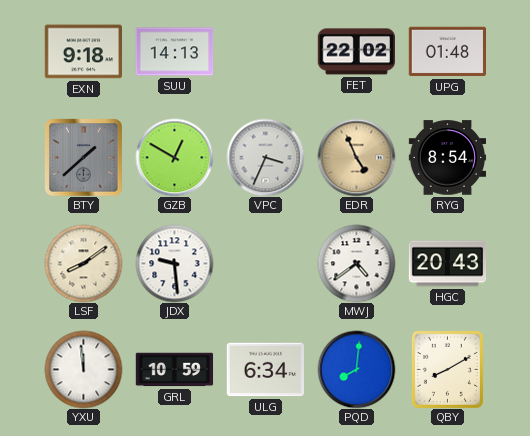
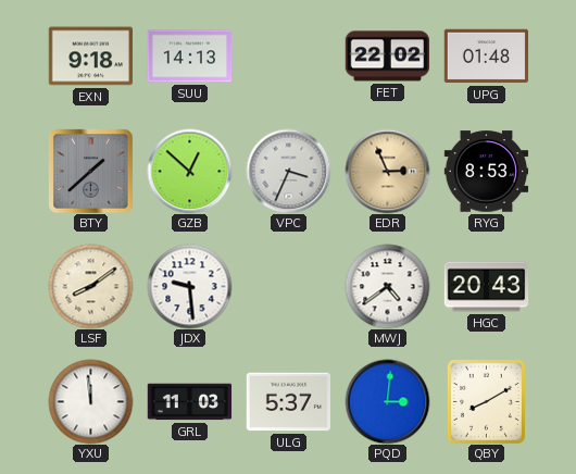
GZB: 12:50 -> 12:52
EDR: 4:56 -> 2:56
RYG: 8:54 -> 8:53
GRL: 10:59 -> 11:03
ULG: 6:34 -> 5:37
PQD: 8:01 -> 3:01
